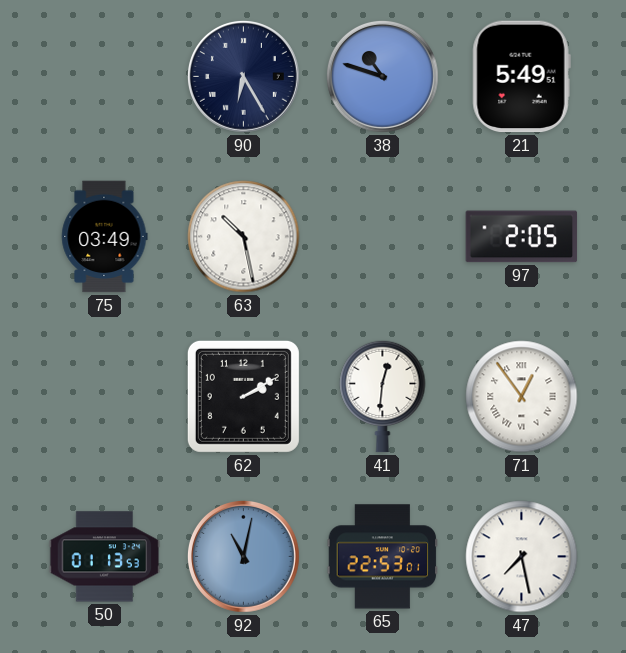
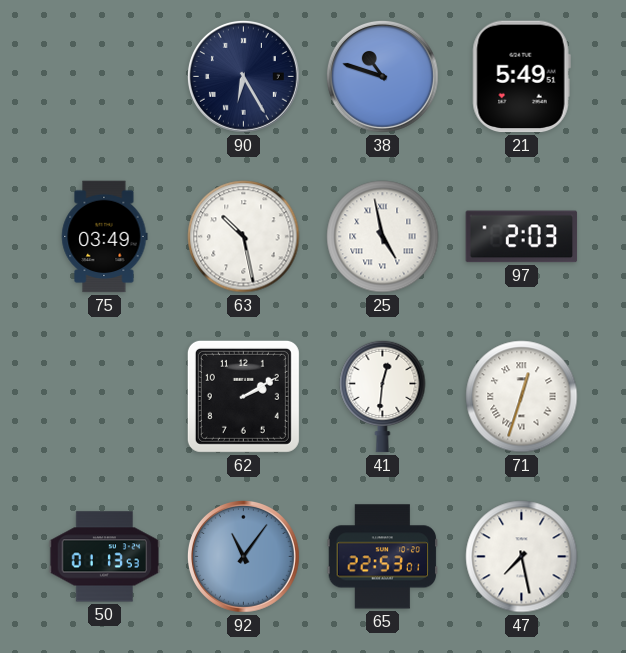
25: none -> 4:58
97: 2:05 -> 2:03
71: 12:54 -> 12:33
92: 11:02 -> 11:06
